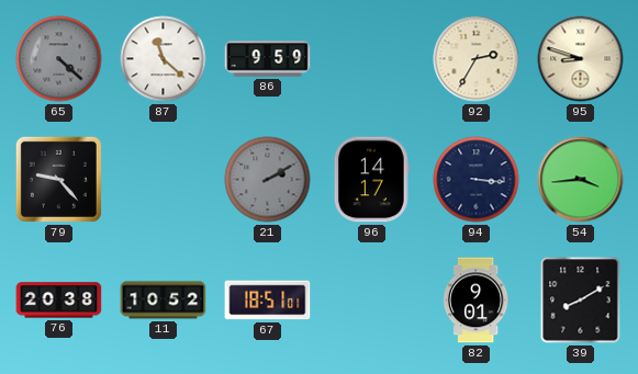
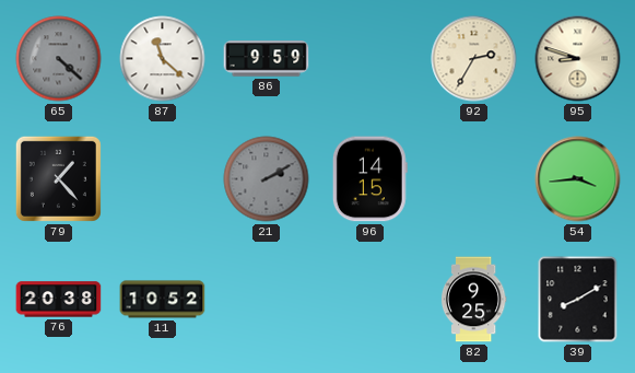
79: 9:23 -> 1:23
96: 14:17 -> 14:15
94: 3:16 -> none
67: 18:51 -> none
82: 9:01 -> 9:25
